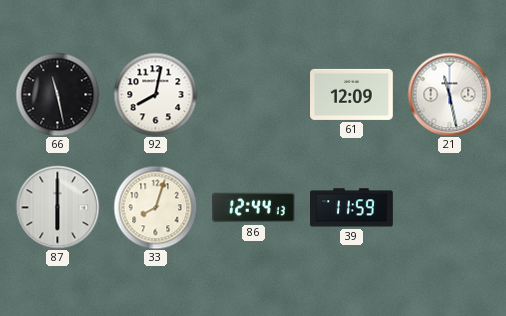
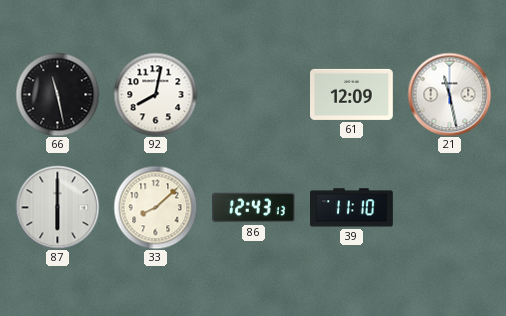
33: 8:03 -> 8:08
86: 12:44 -> 12:43
39: 11:59 -> 11:10
